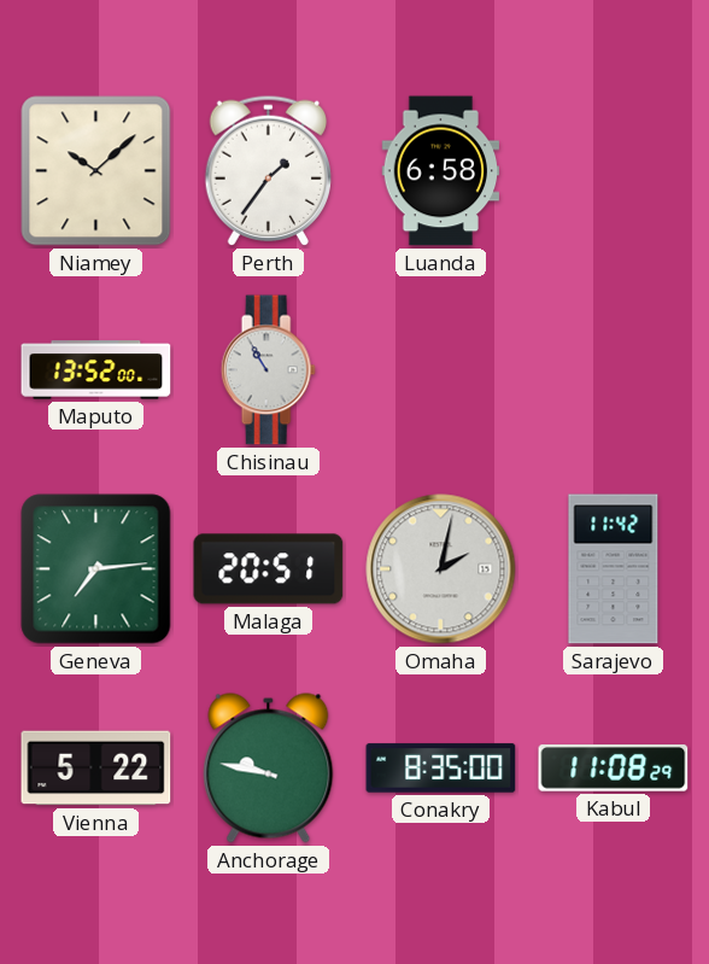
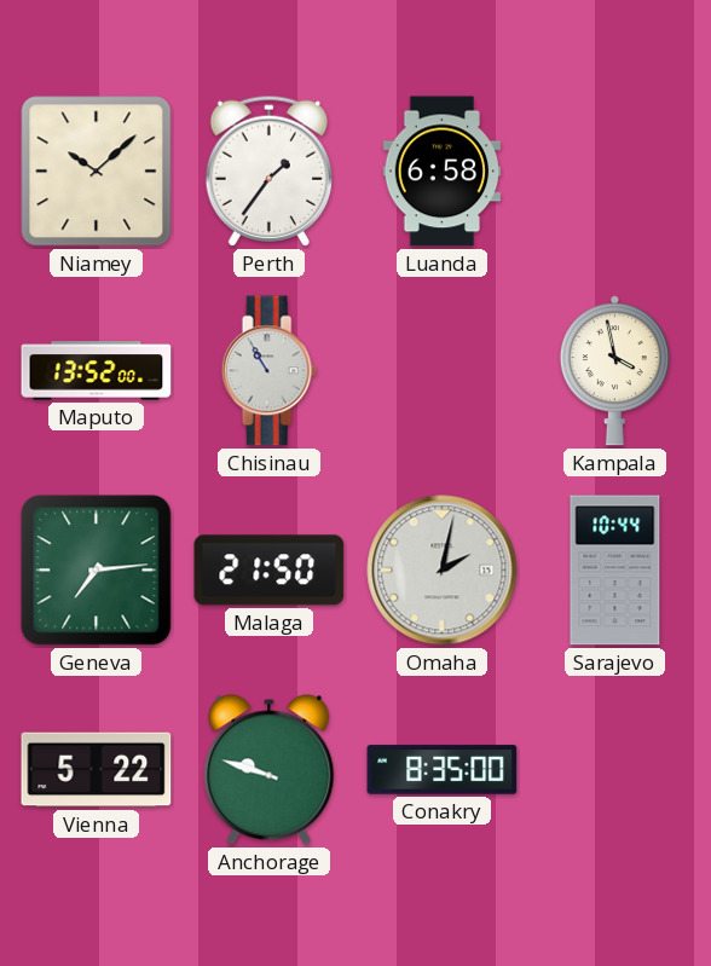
Kampala: none -> 3:58
Malaga: 20:51 -> 21:50
Sarajevo: 11:42 -> 10:44
Anchorage: 9:47 -> 9:48
Kabul: 11:08 -> none
